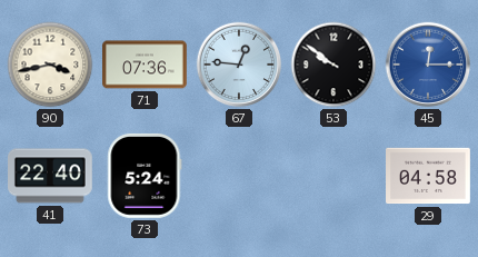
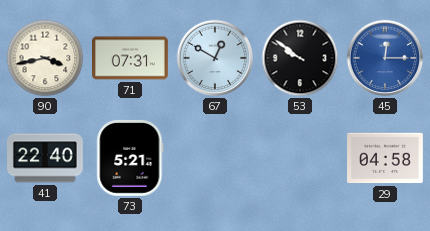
71: 07:36 -> 07:31
67: 12:46 -> 12:50
73: 5:24 -> 5:21
